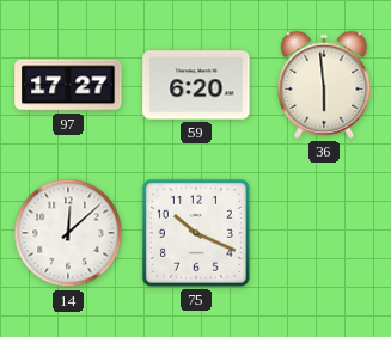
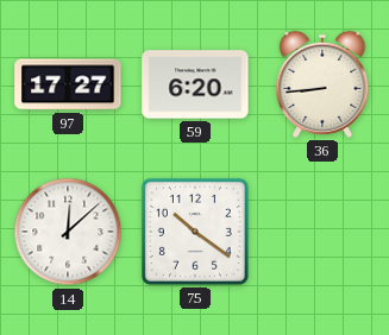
36: 5:59 -> 8:44
75: 10:19 -> 10:21
